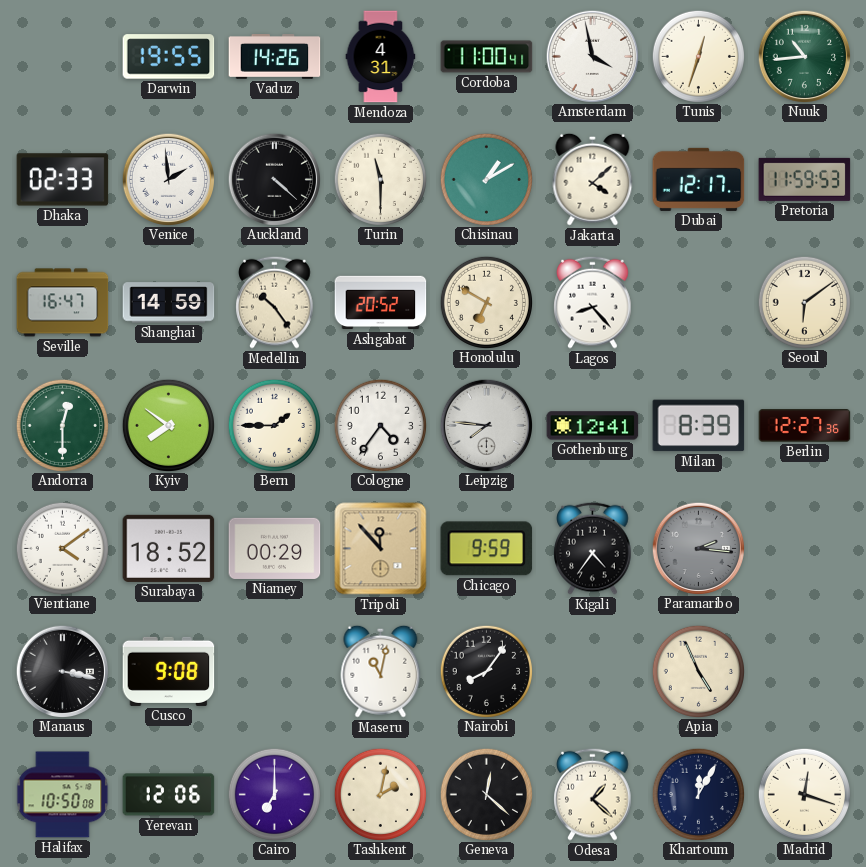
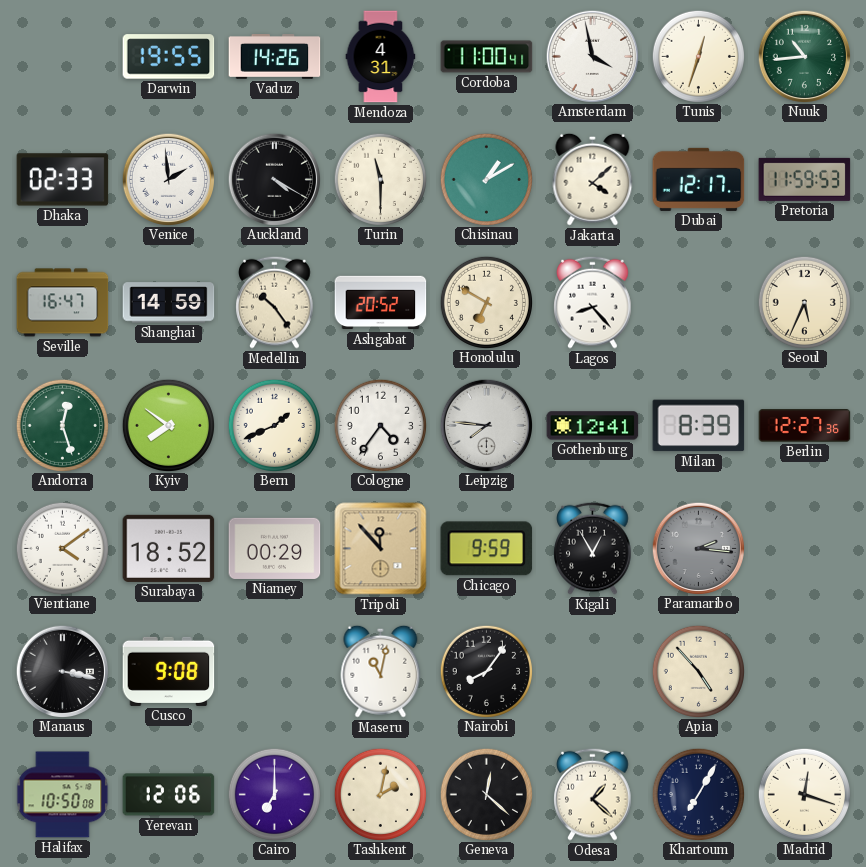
Auckland: 4:22 -> 4:20
Seoul: 6:09 -> 5:34
Andorra: 12:30 -> 12:27
Bern: 1:45 -> 1:41
Kigali: 4:36 -> 12:55
Apia: 4:56 -> 4:53
Khartoum: 12:05 -> 7:05
